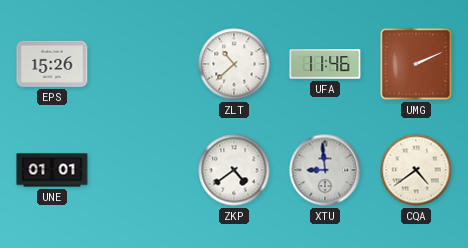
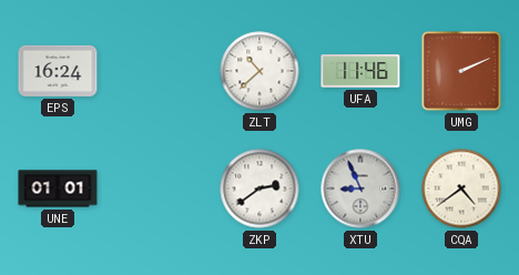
EPS: 15:26 -> 16:24
ZKP: 4:39 -> 2:39
XTU: 8:59 -> 8:56
